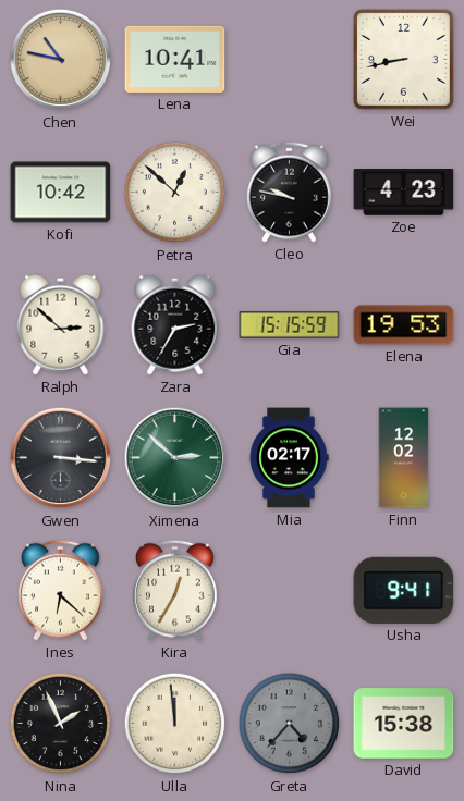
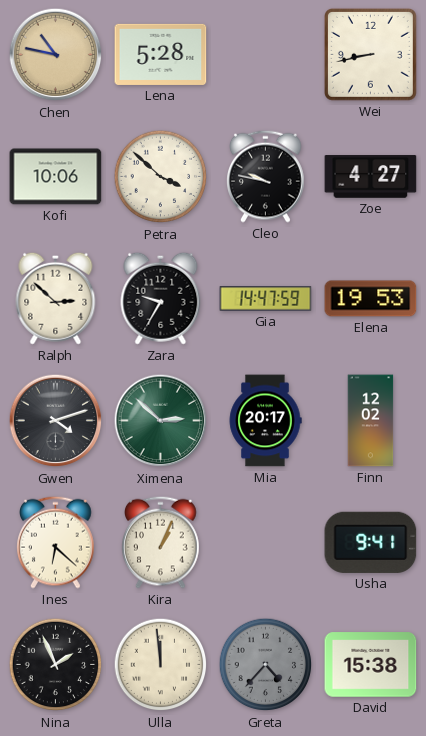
Lena: 10:41 -> 5:28
Kofi: 10:42 -> 10:06
Petra: 12:52 -> 3:52
Zoe: 4:23 -> 4:27
Zara: 2:35 -> 9:35
Gia: 15:15 -> 14:47
Gwen: 3:16 -> 4:12
Mia: 02:17 -> 20:17
Kira: 12:35 -> 1:04
